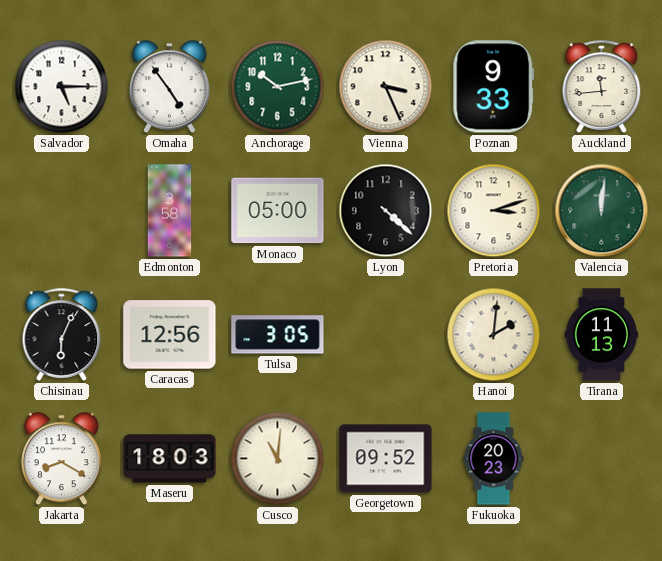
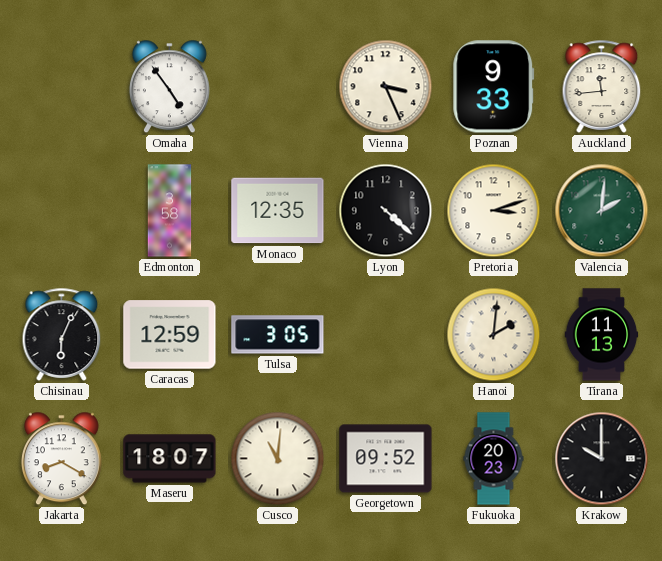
Salvador: 5:15 -> none
Anchorage: 10:13 -> none
Monaco: 05:00 -> 12:35
Valencia: 12:01 -> 2:01
Caracas: 12:56 -> 12:59
Maseru: 18:03 -> 18:07
Krakow: none -> 10:00
